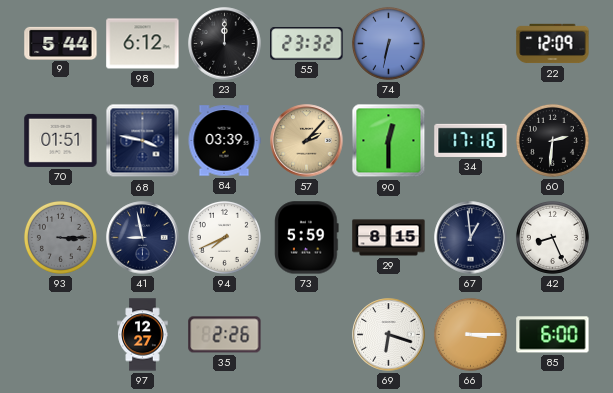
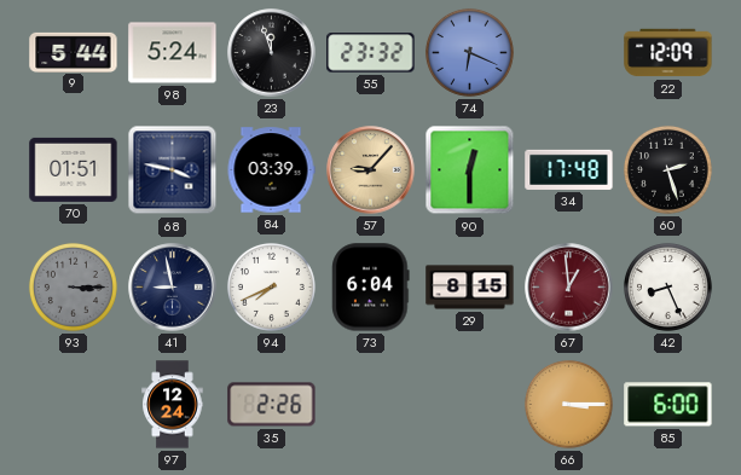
98: 6:12 -> 5:24
23: 12:00 -> 11:57
74: 6:32 -> 6:19
57: 2:07 -> 9:07
34: 17:16 -> 17:48
60: 2:31 -> 2:27
73: 5:59 -> 6:04
67 dial: navy -> burgundy
97: 12:27 -> 12:24
69: 6:18 -> none
